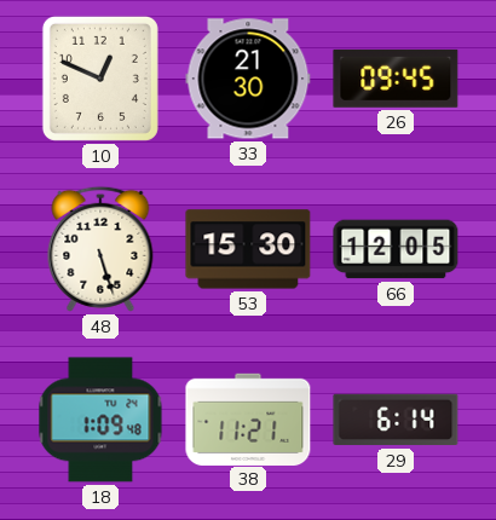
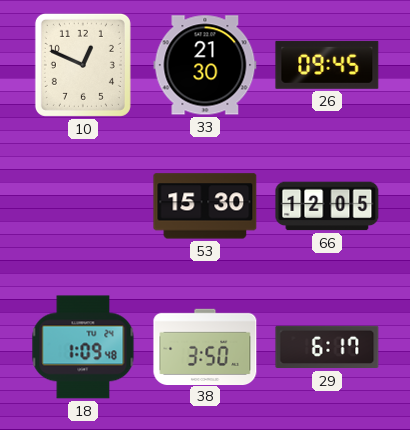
48: 5:27 -> none
38: 11:21 -> 3:50
29: 6:14 -> 6:17
